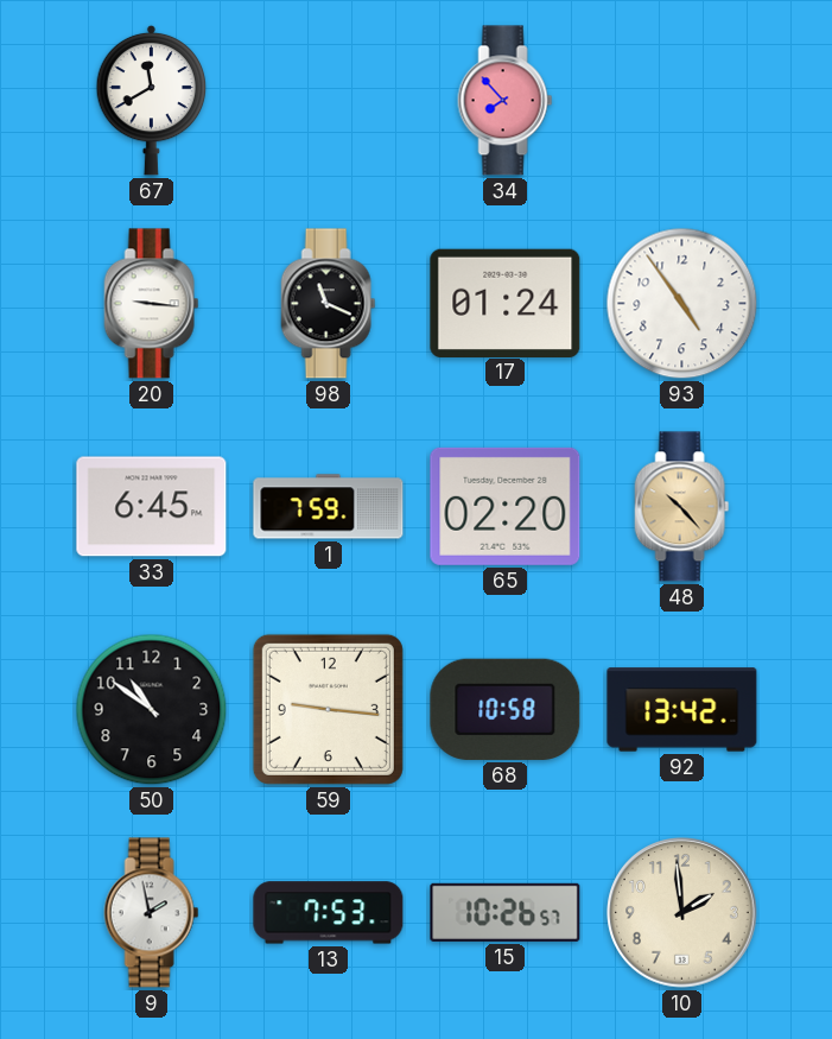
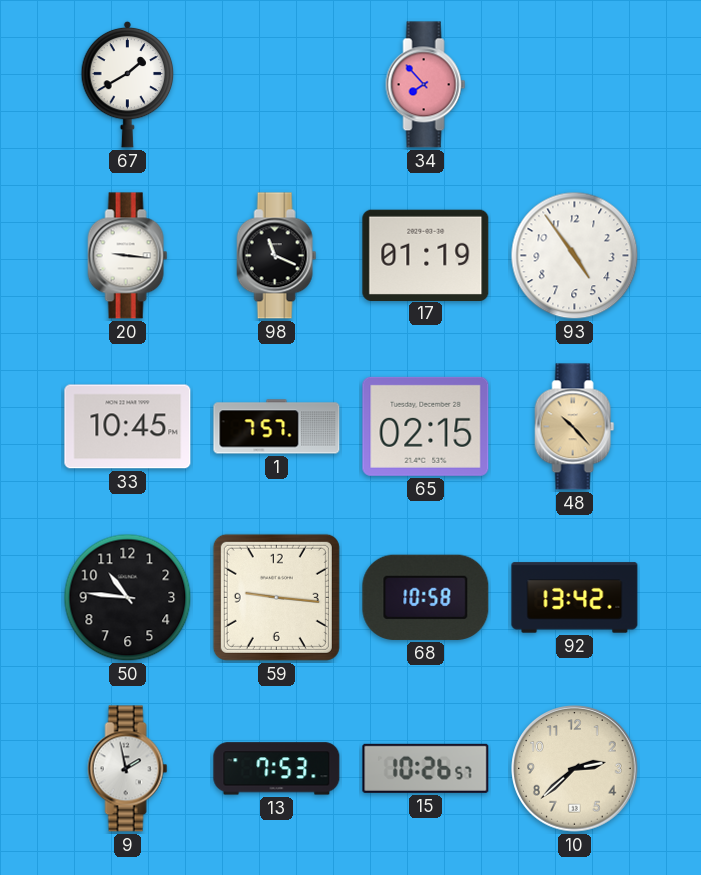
67: 11:40 -> 1:40
17: 01:24 -> 01:19
33: 6:45 -> 10:45
1: 7:59 -> 7:57
65: 02:20 -> 02:15
50: 10:51 -> 10:46
10: 1:59 -> 2:38
